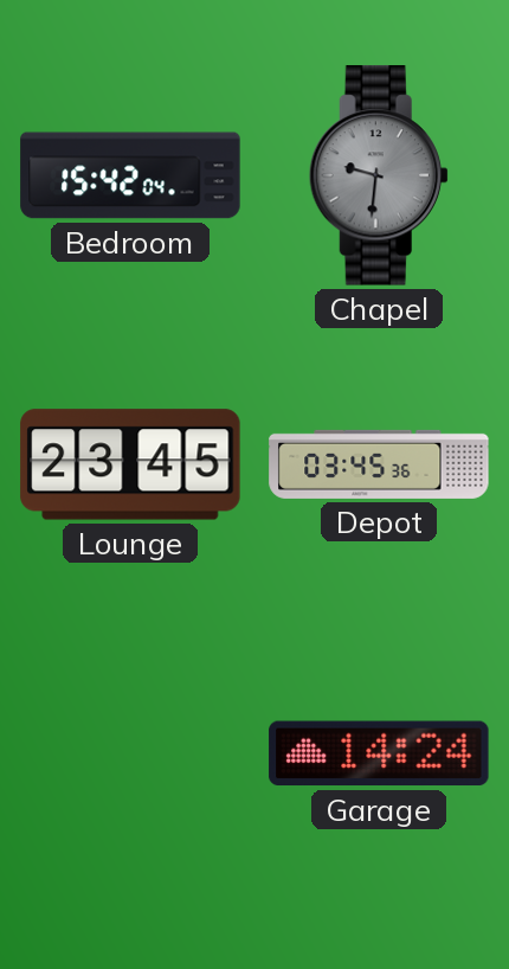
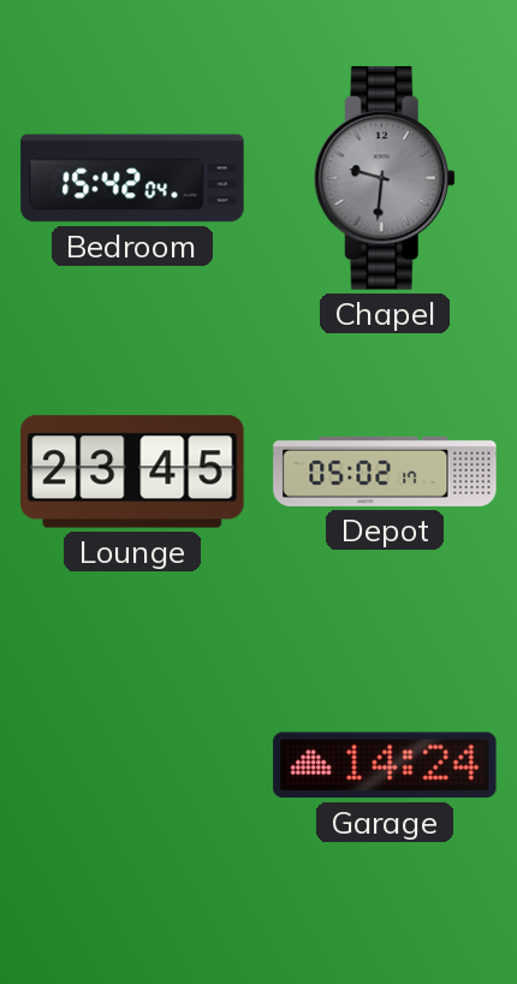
Depot: 03:45 -> 05:02
